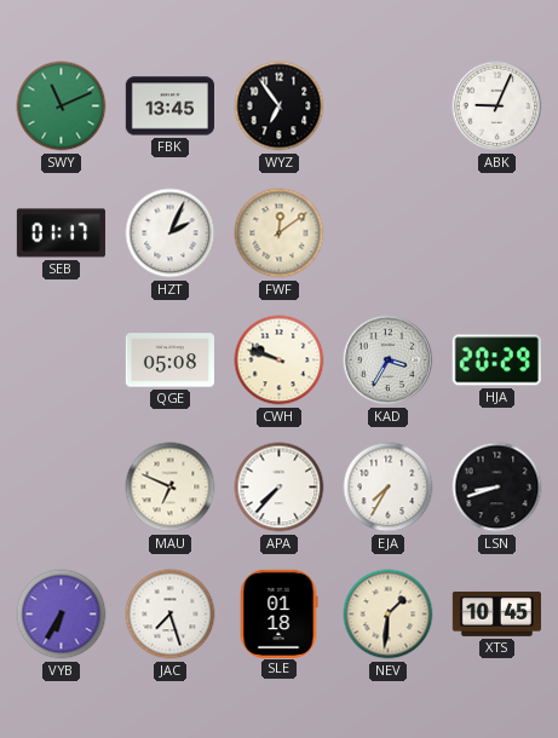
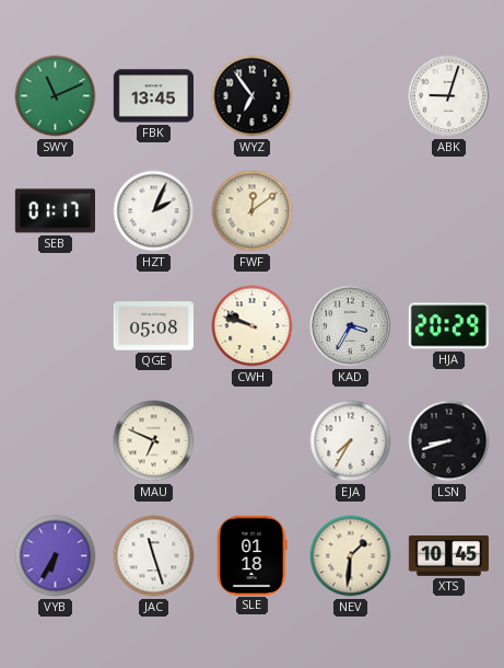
ABK: 9:04 -> 9:03
APA: 7:37 -> none
JAC: 7:27 -> 11:27
